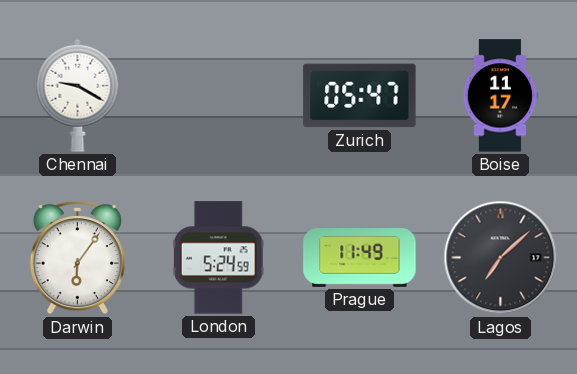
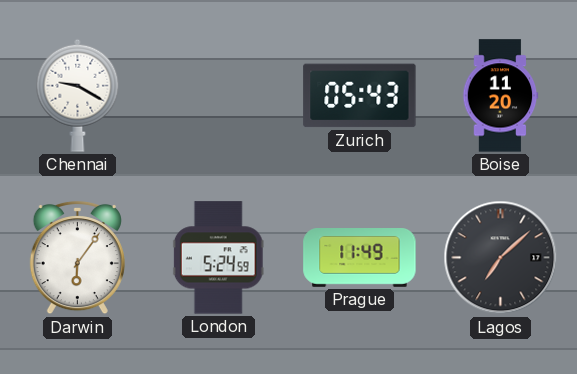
Zurich: 05:47 -> 05:43
Boise: 11:17 -> 11:20
